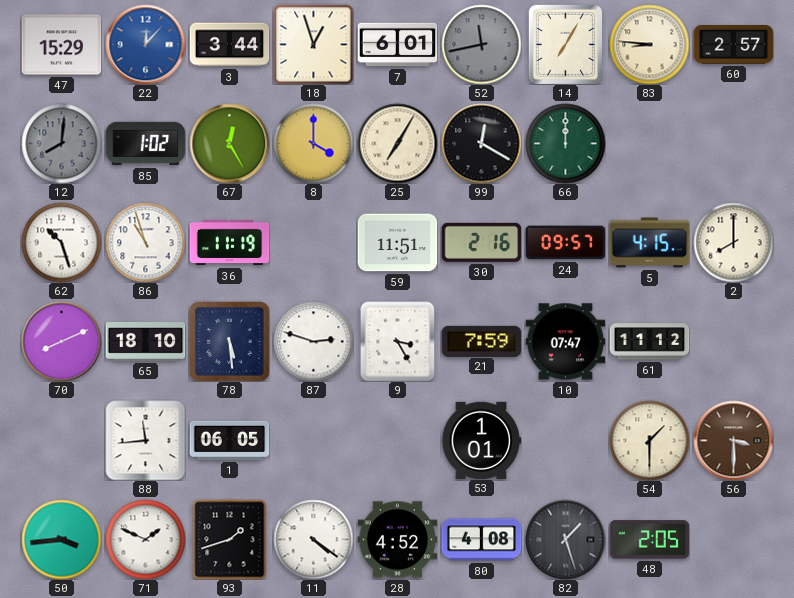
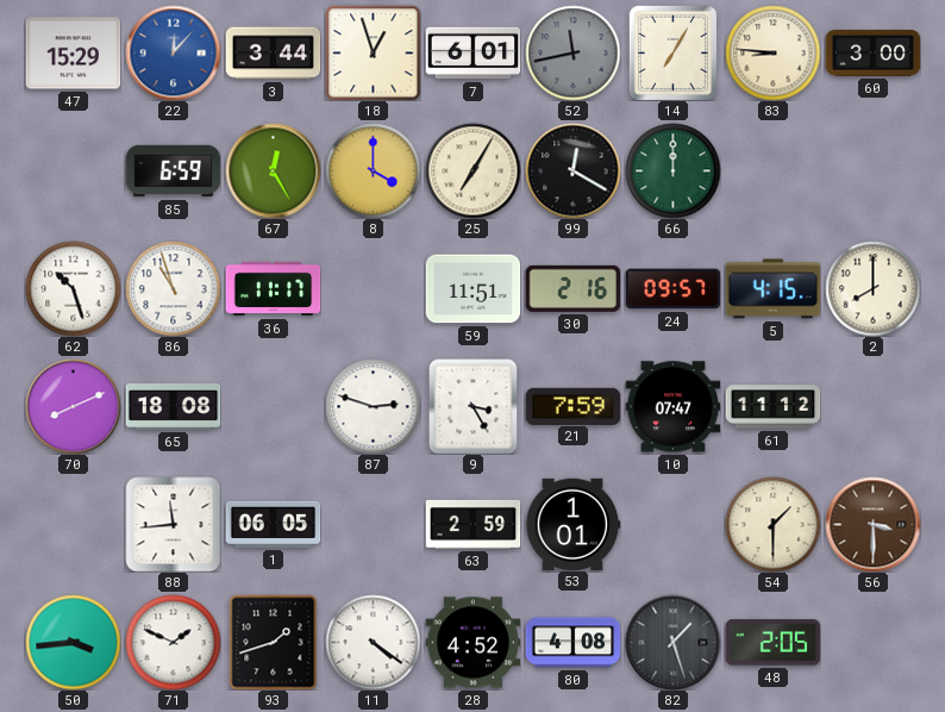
60: 2:57 -> 3:00
12: 8:01 -> none
85: 1:02 -> 6:59
36: 11:19 -> 11:17
65: 18:10 -> 18:08
78: 5:29 -> none
63: none -> 2:59
